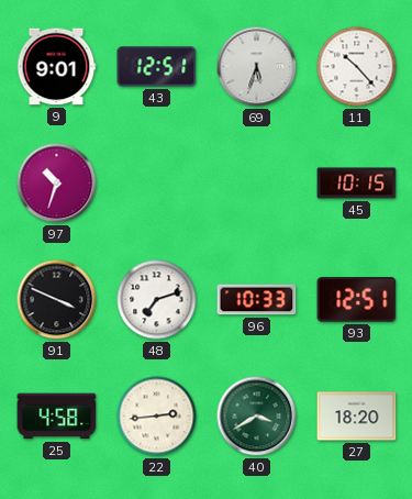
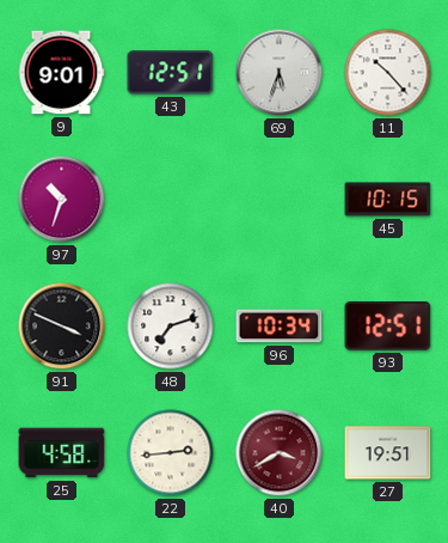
96: 10:33 -> 10:34
40 dial: green -> burgundy
27: 18:20 -> 19:51
